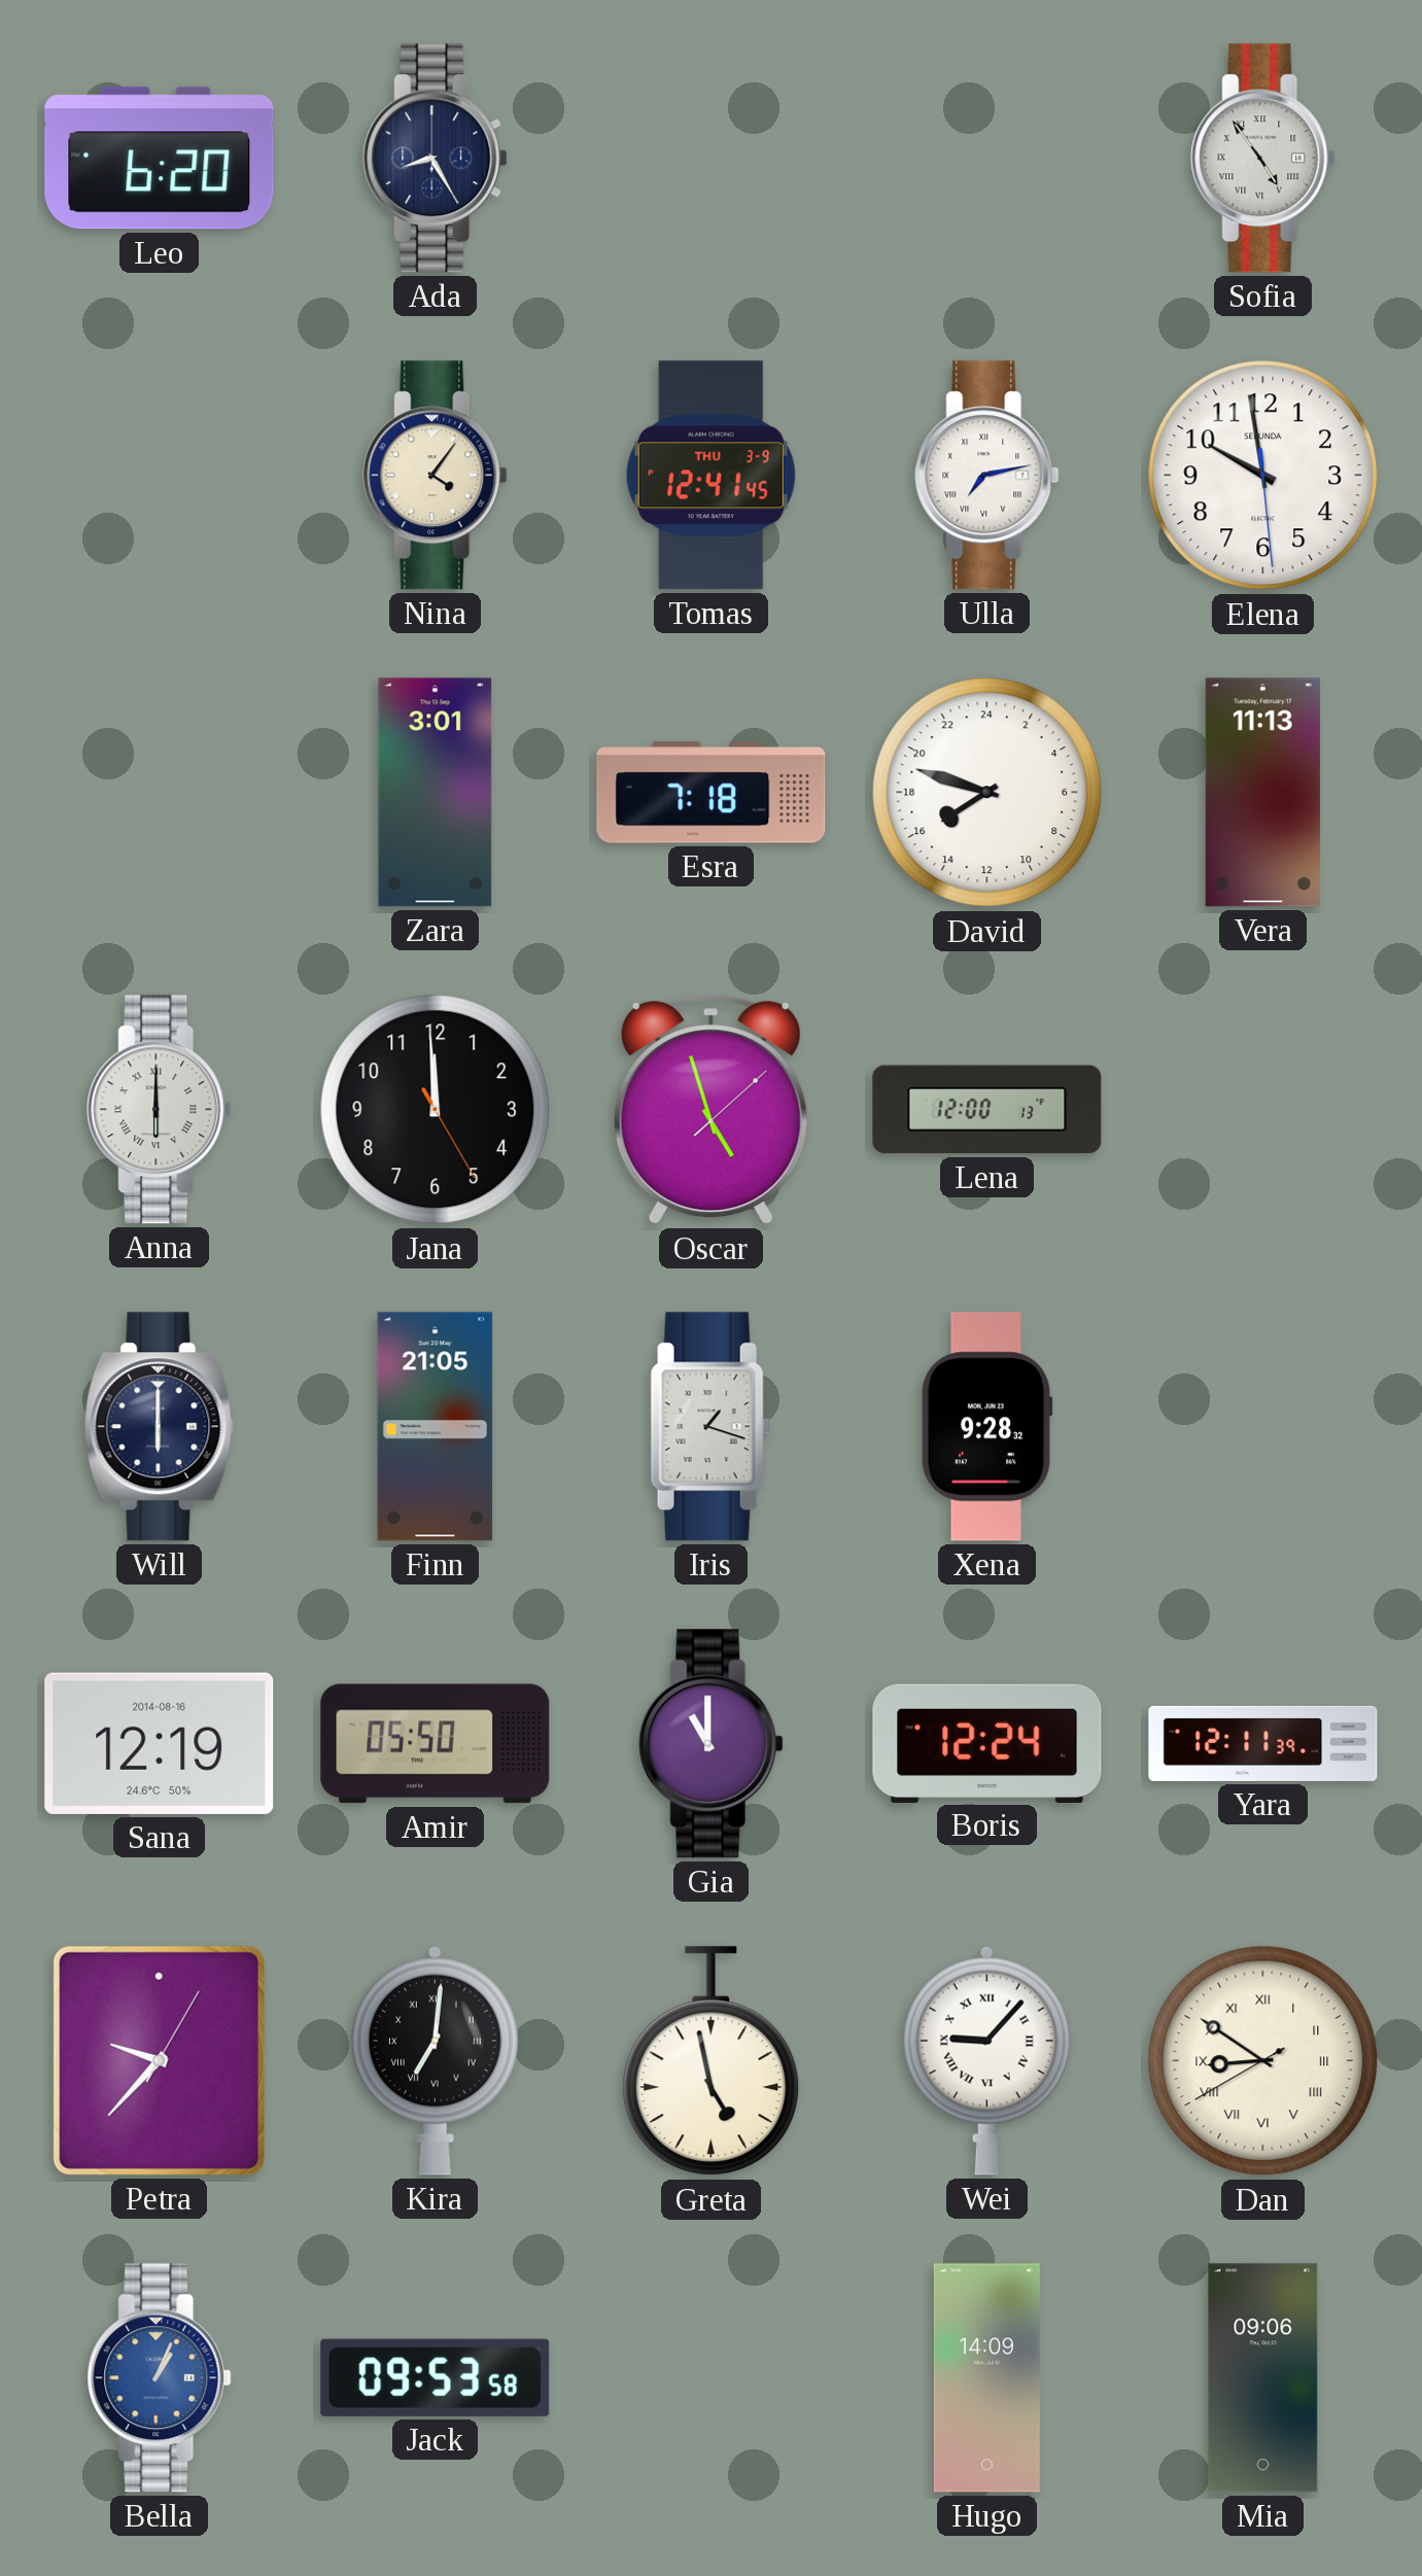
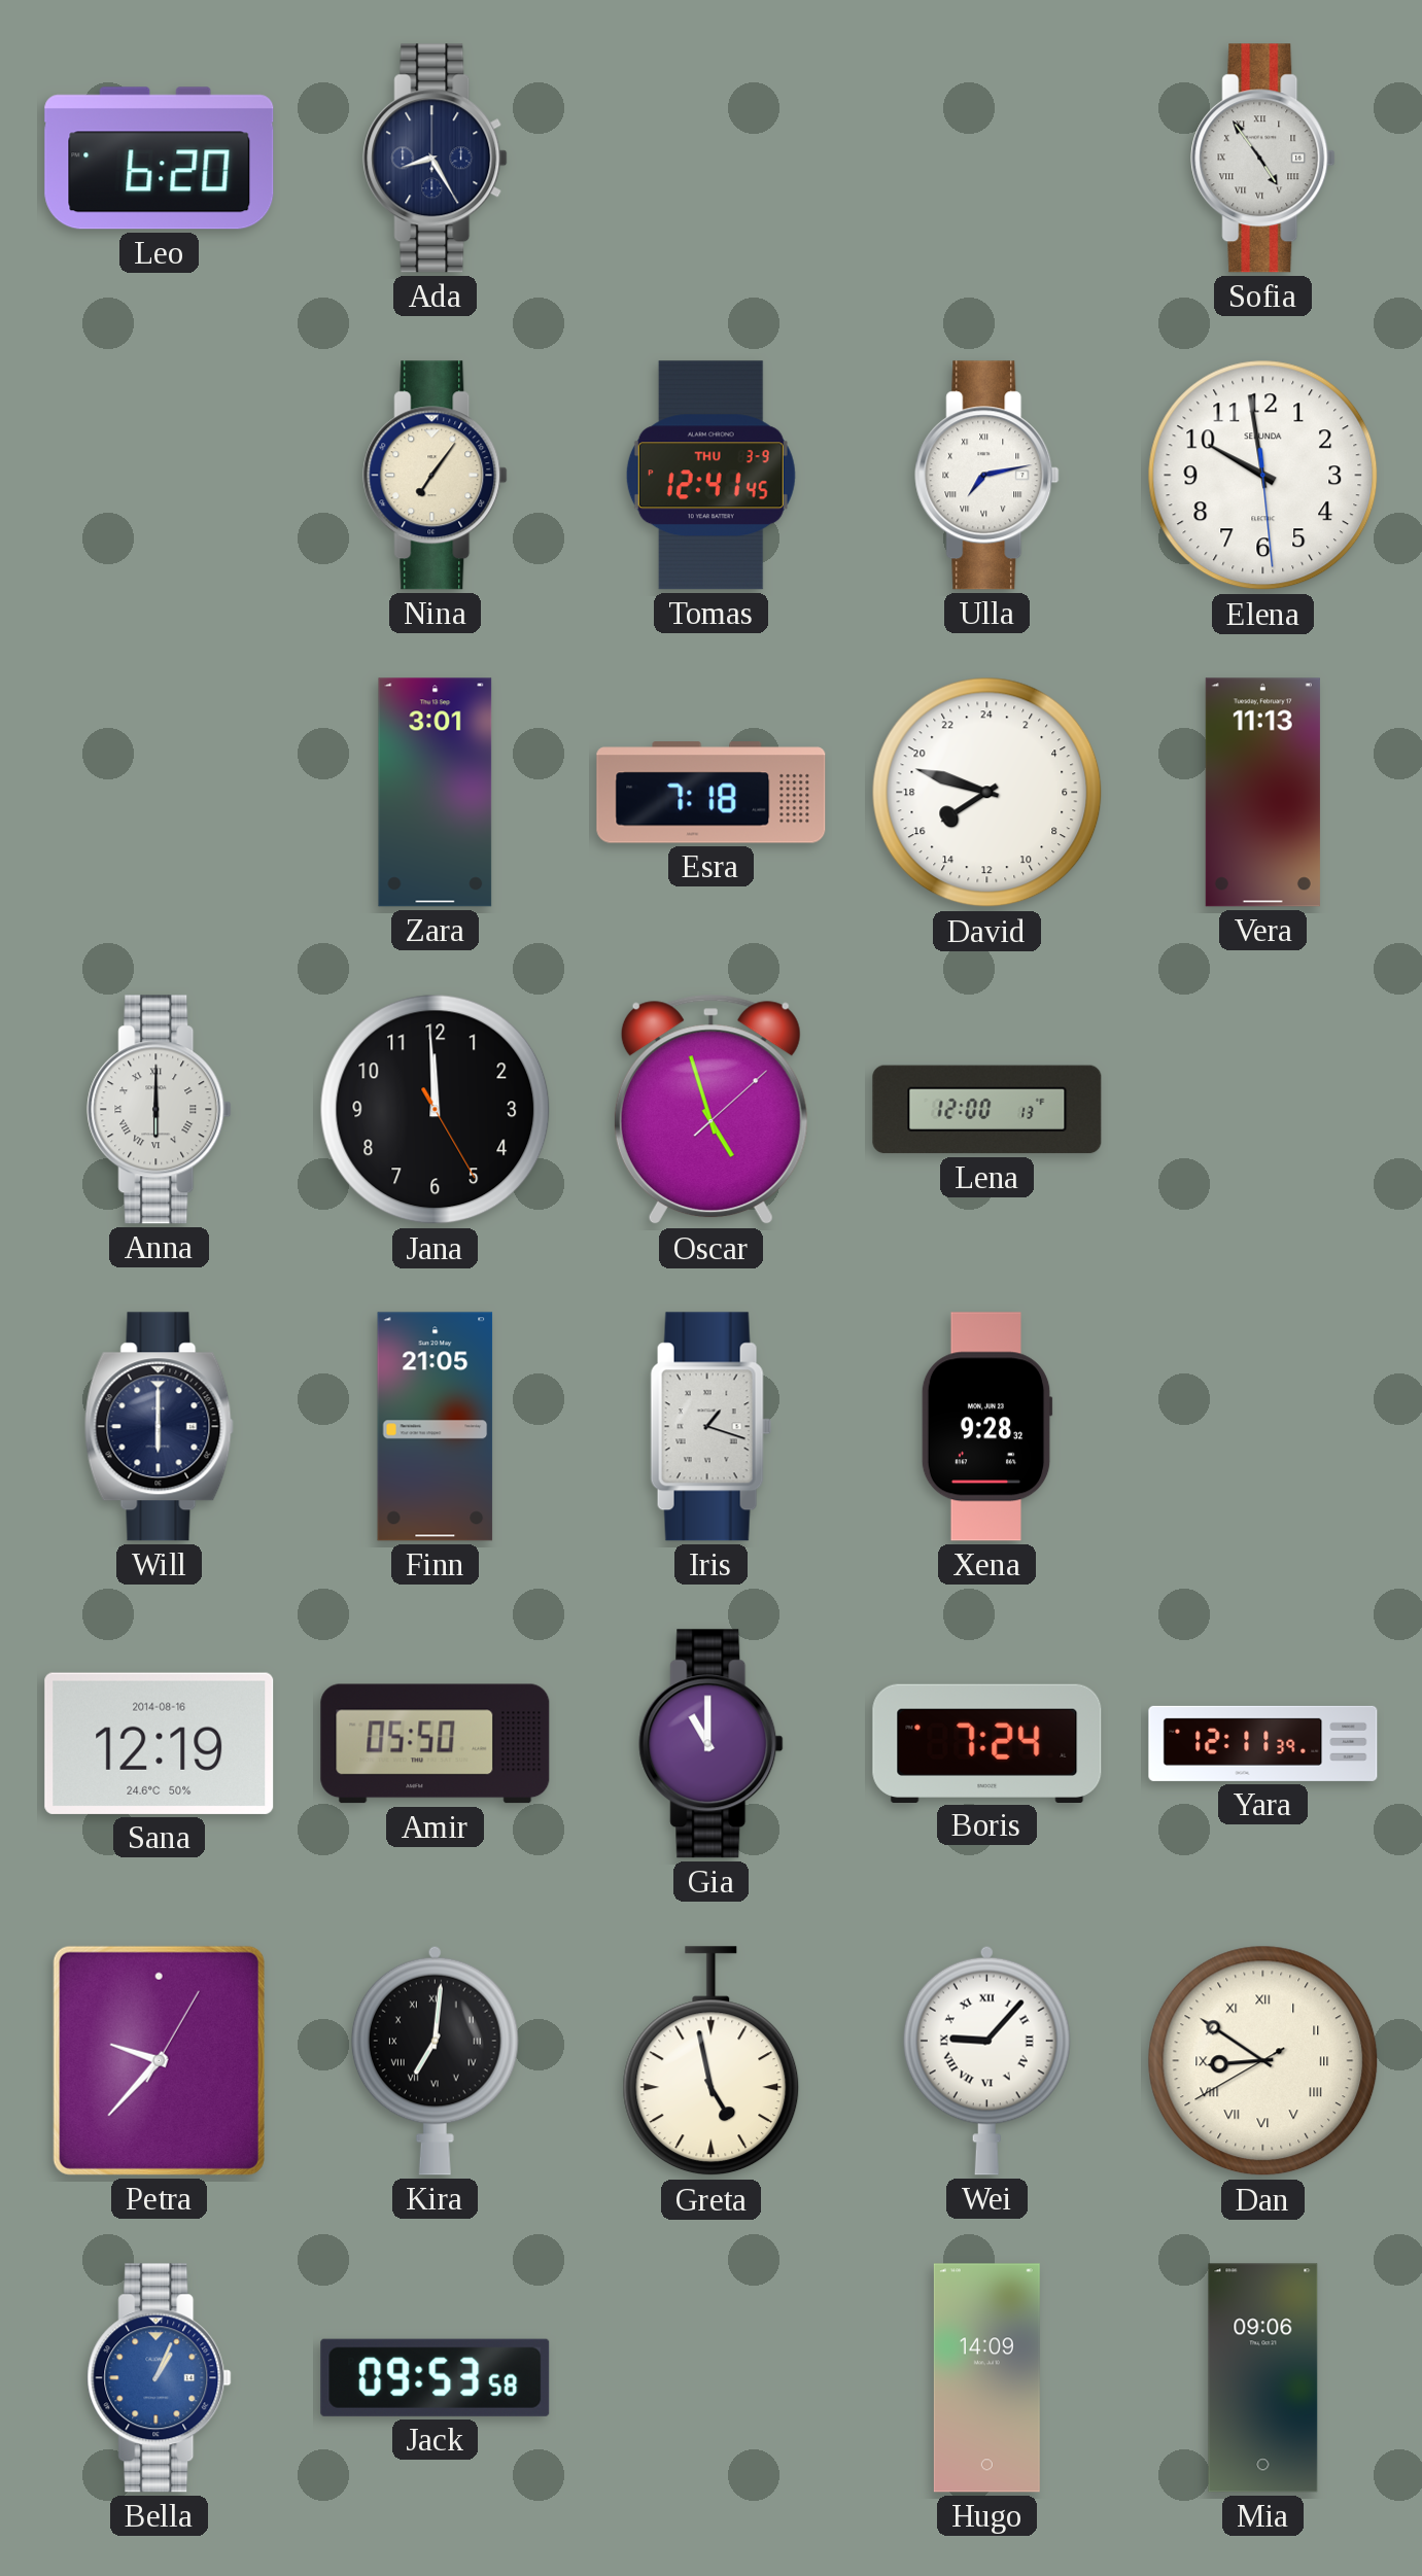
Nina: 4:06 -> 7:06
Boris: 12:24 -> 7:24
